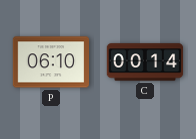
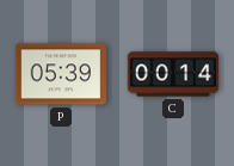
P: 06:10 -> 05:39
